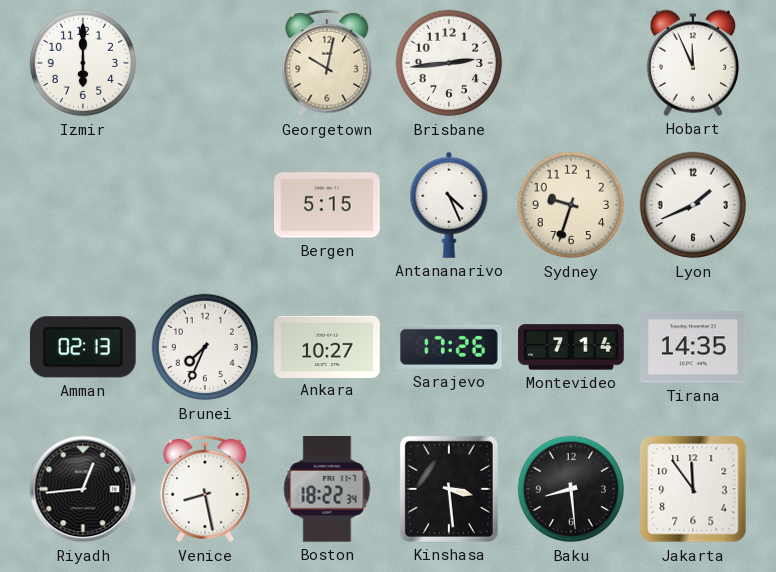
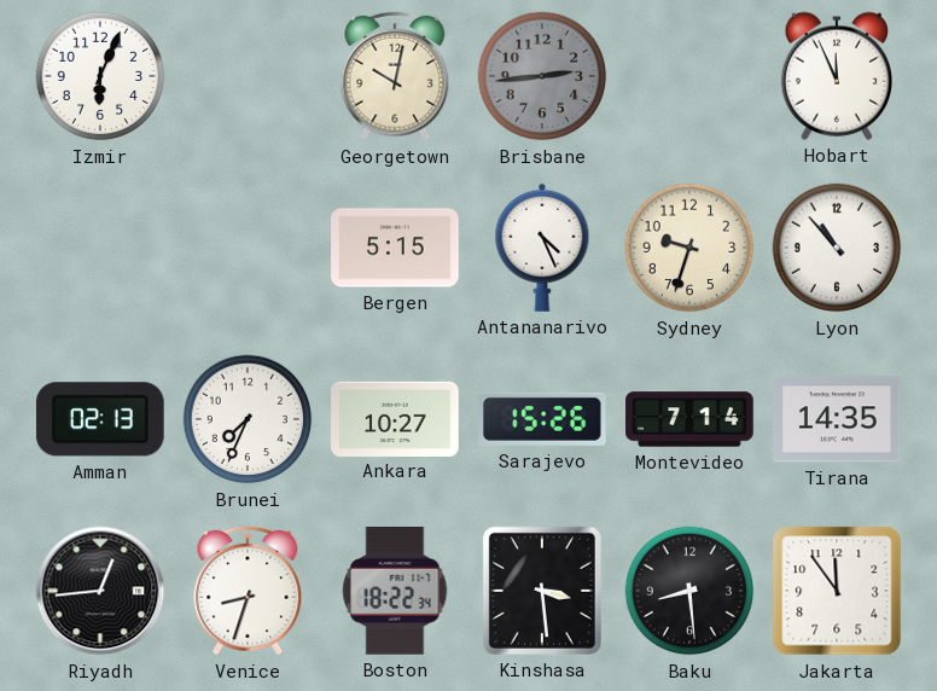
Izmir: 6:00 -> 6:04
Brisbane dial: white -> grey
Lyon: 1:41 -> 10:53
Sarajevo: 17:26 -> 15:26
Venice: 8:28 -> 8:33
